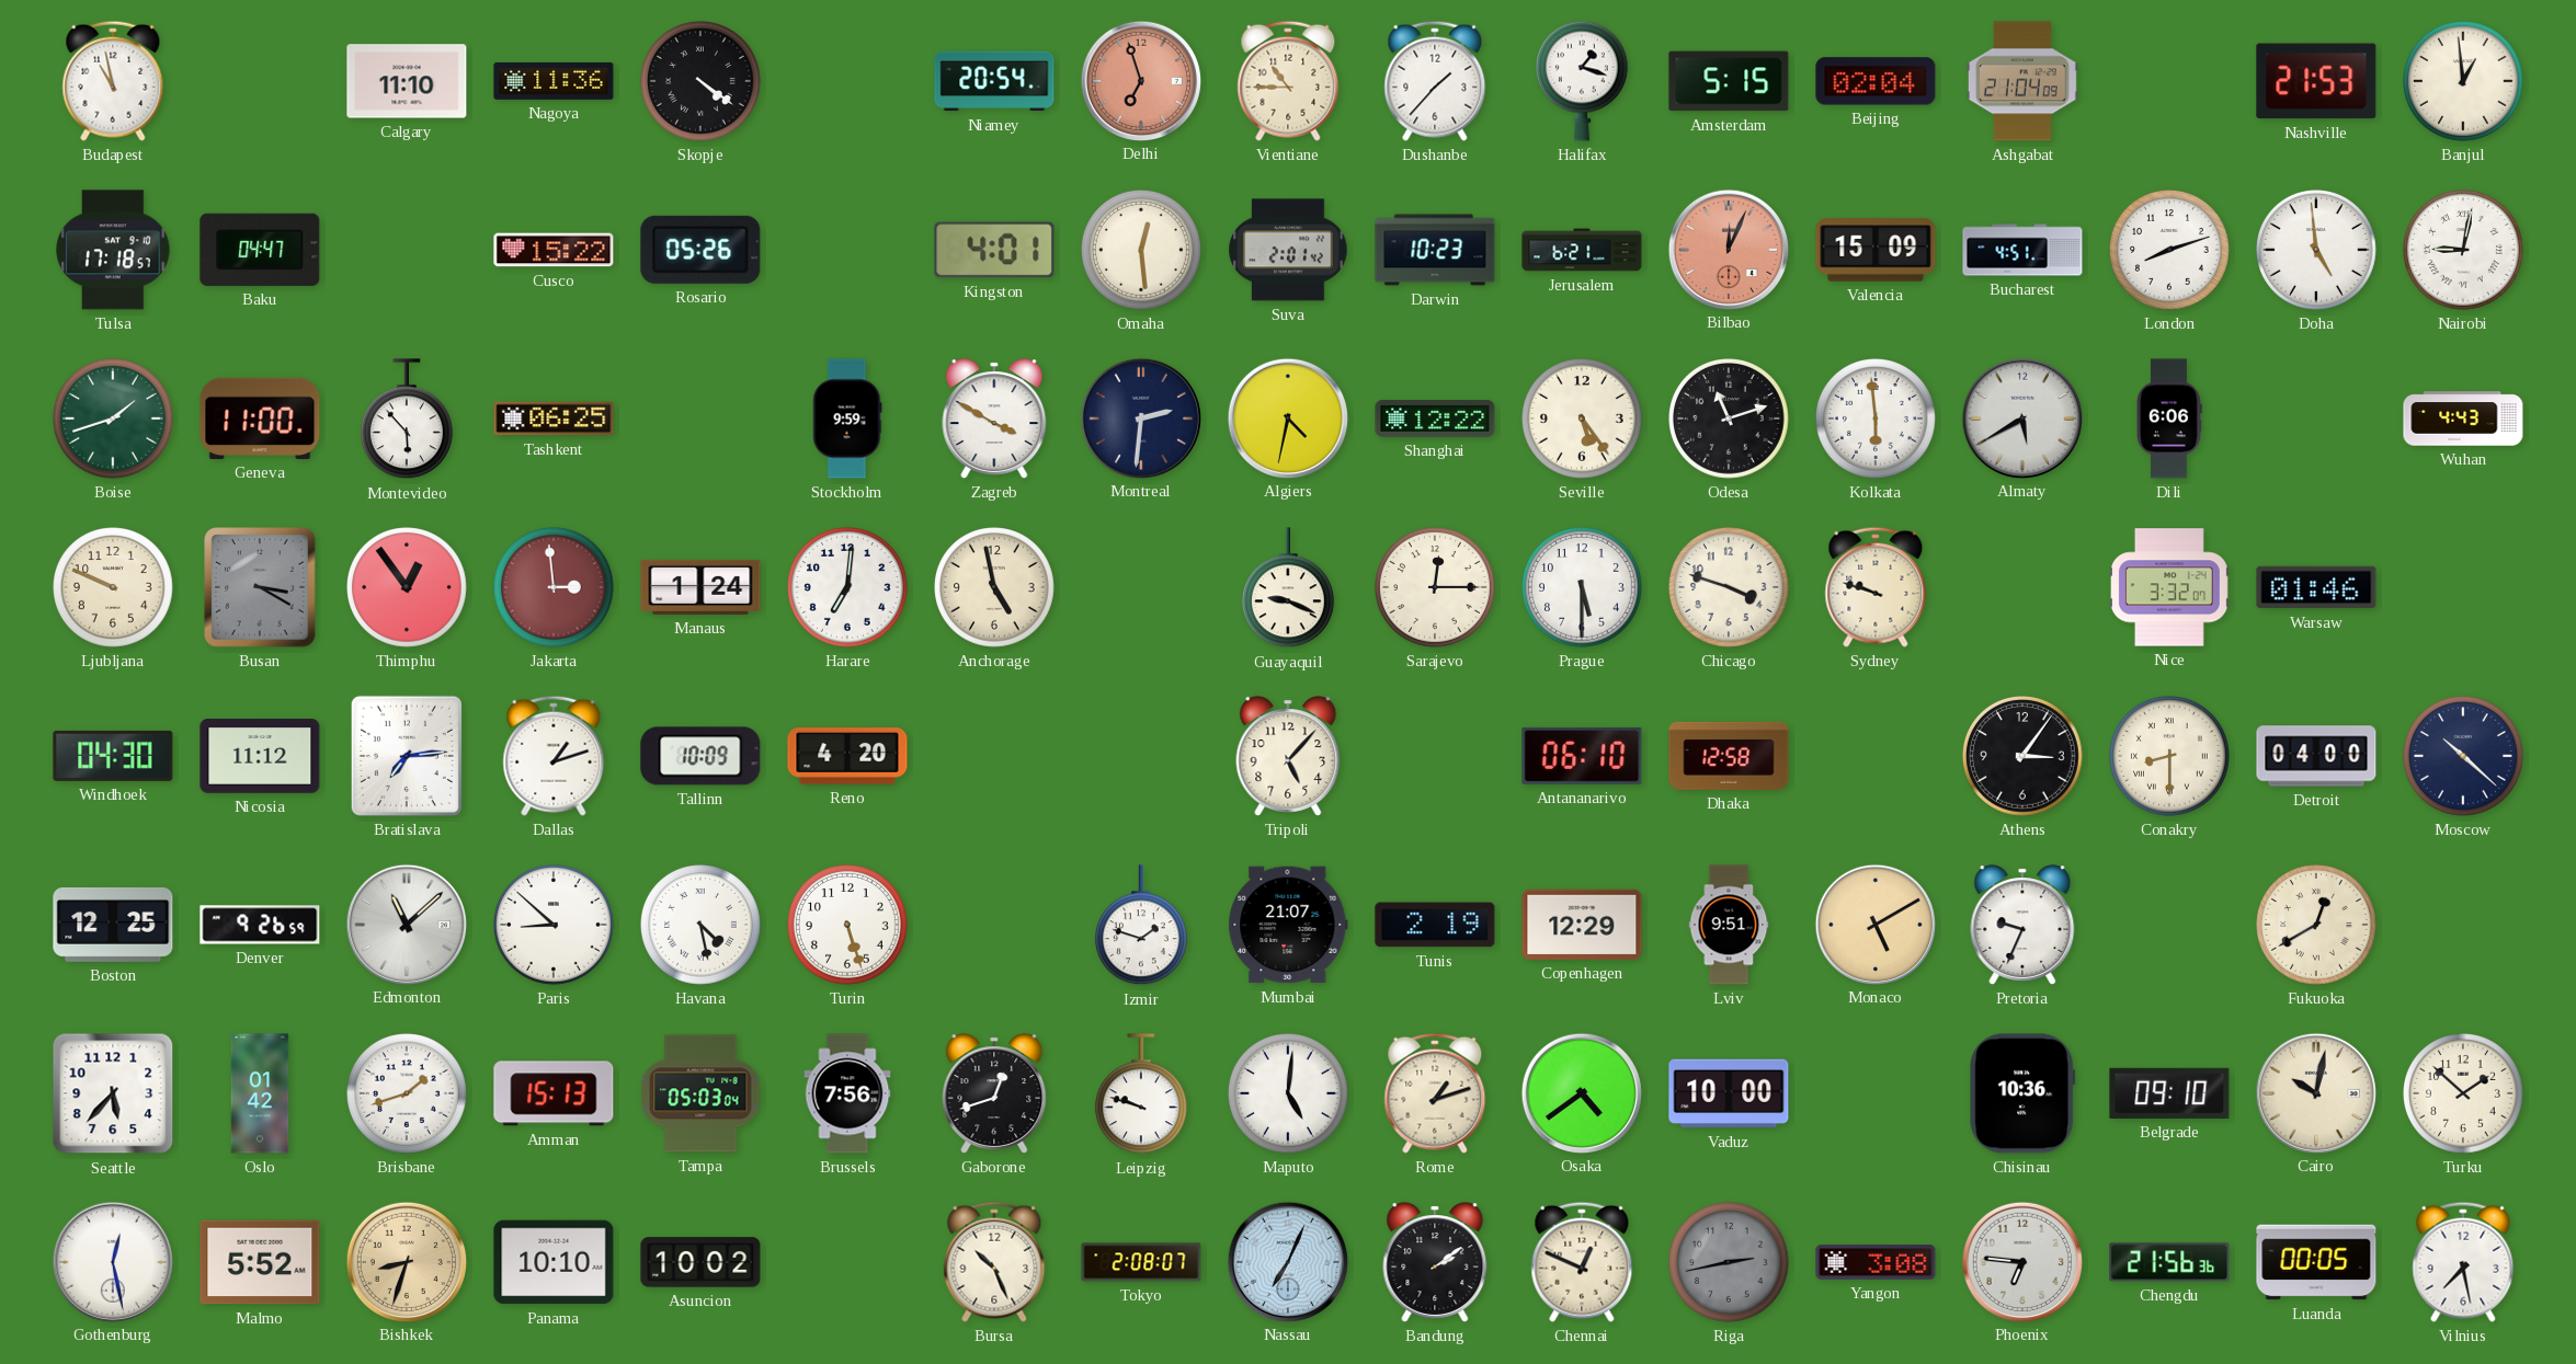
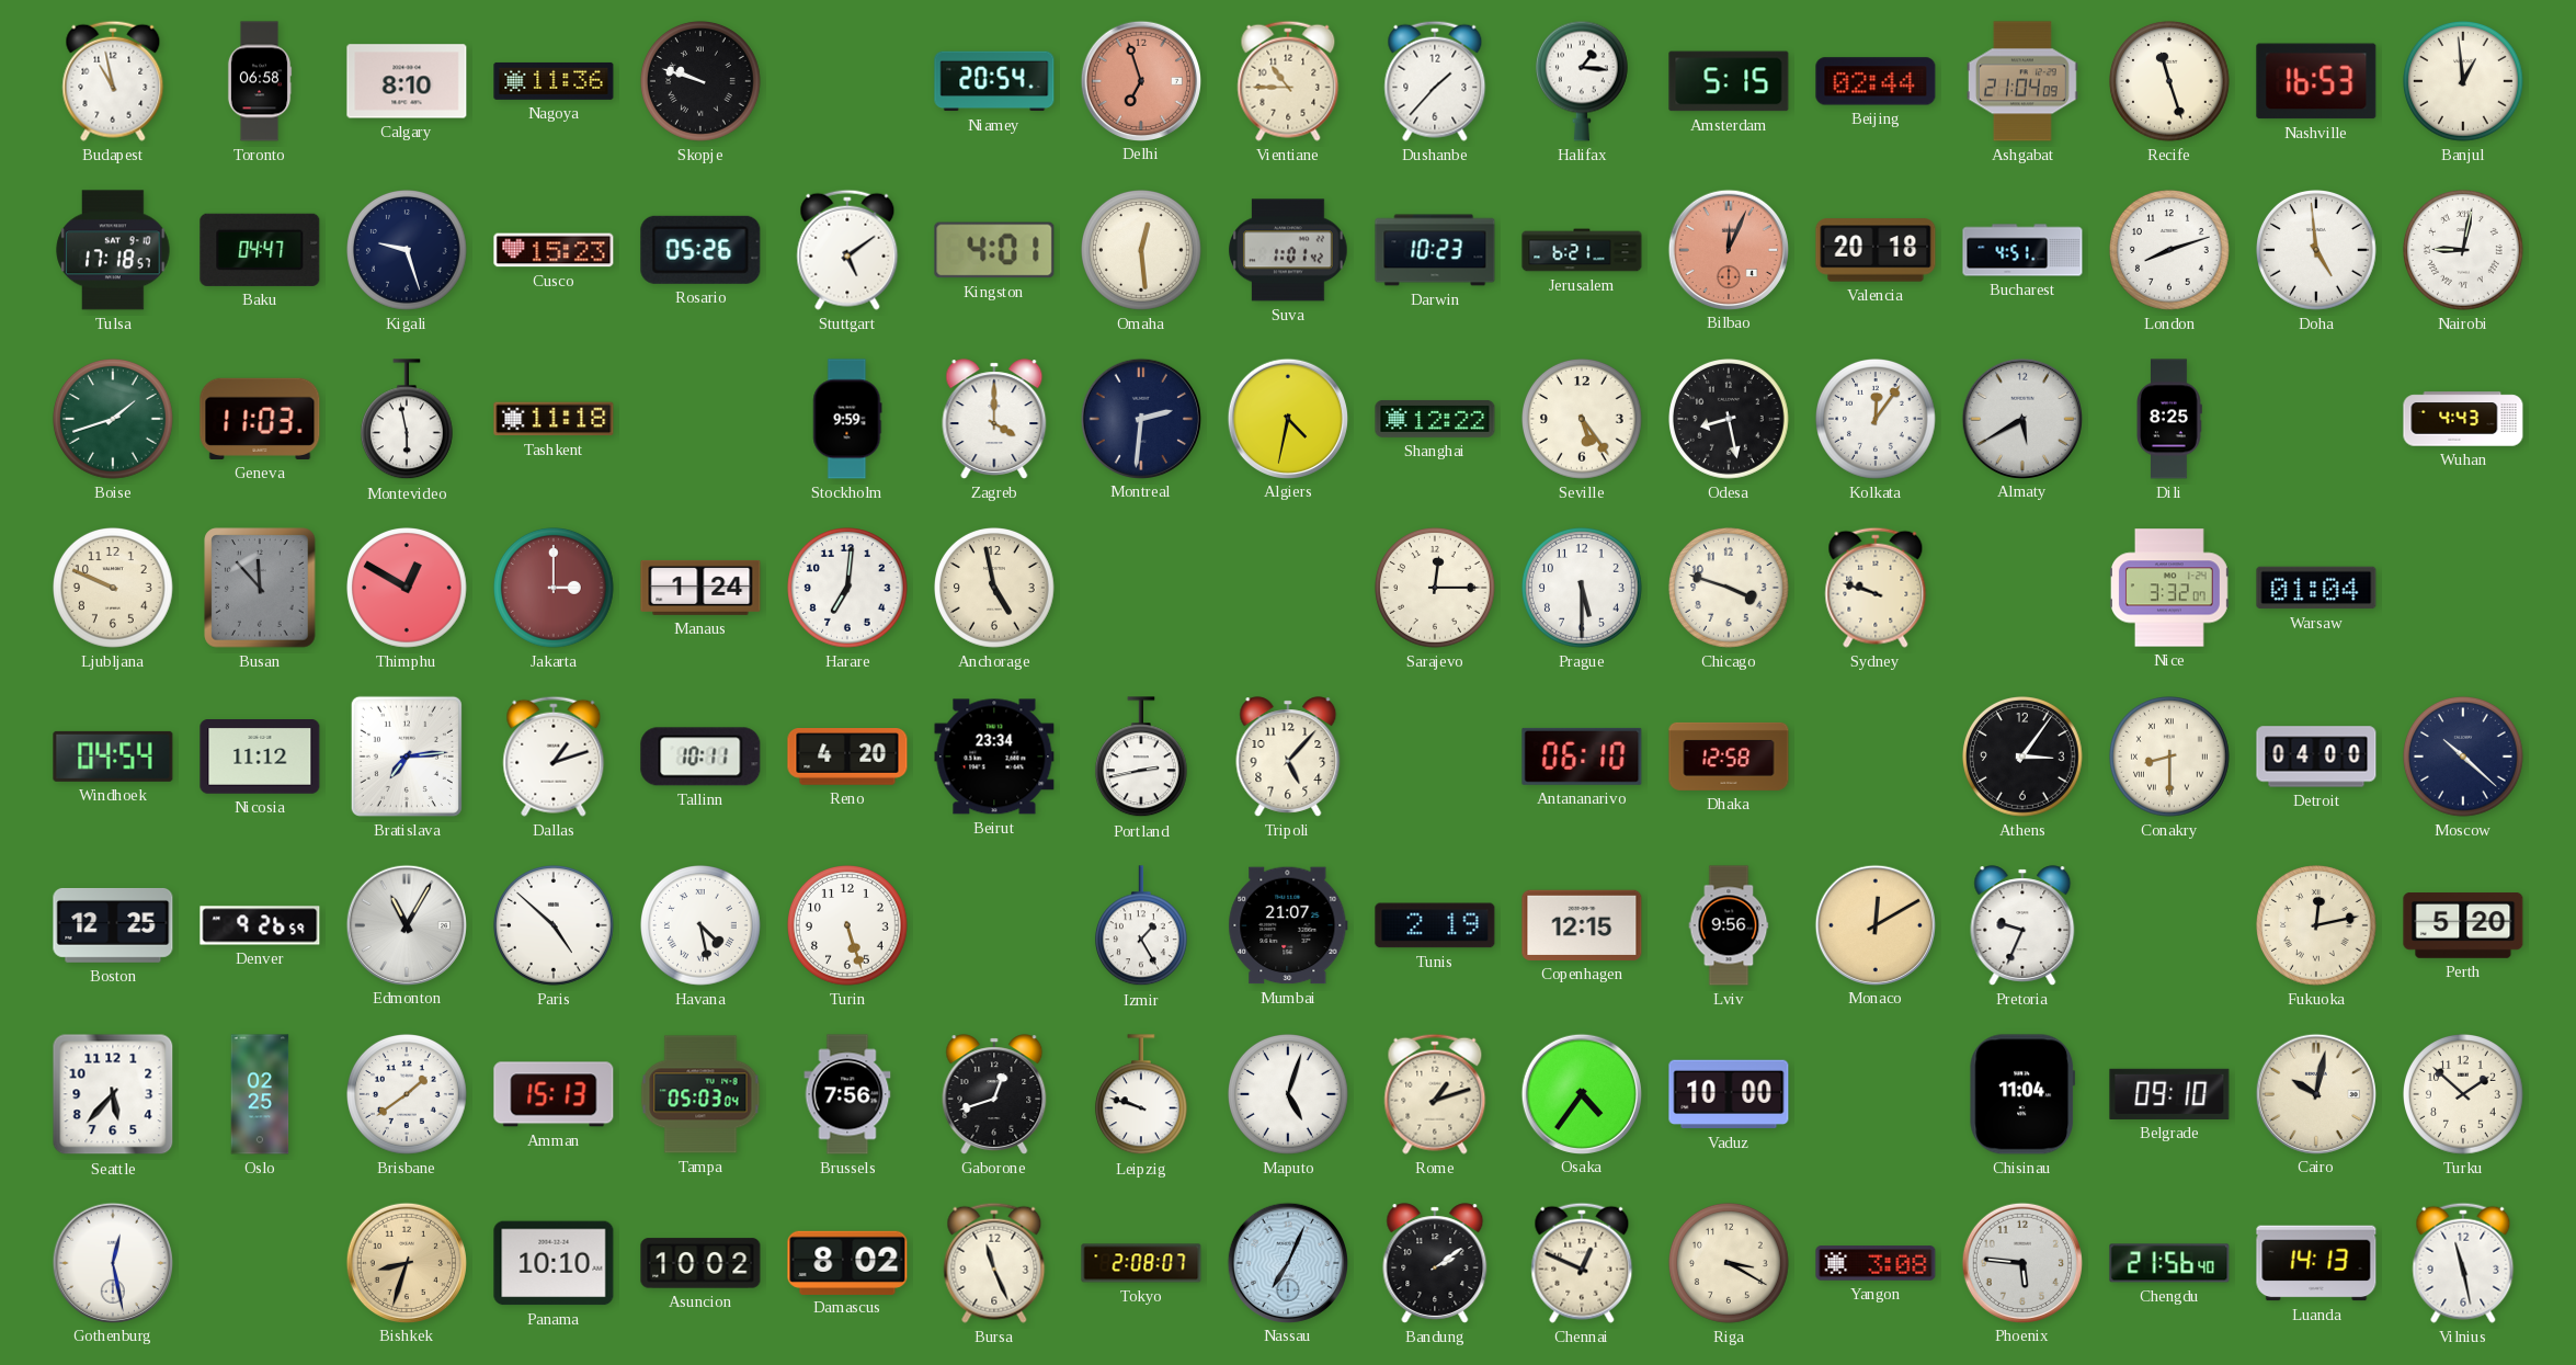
Toronto: none -> 06:58
Calgary: 11:10 -> 8:10
Skopje: 4:21 -> 9:48
Halifax: 1:18 -> 1:16
Beijing: 02:04 -> 02:44
Recife: none -> 11:27
Nashville: 21:53 -> 16:53
Kigali: none -> 9:27
Cusco: 15:22 -> 15:23
Stuttgart: none -> 5:09
Suva: 2:01 -> 1:01
Valencia: 15:09 -> 20:18
Geneva: 11:00 -> 11:03
Montevideo: 5:53 -> 5:58
Tashkent: 06:25 -> 11:18
Zagreb: 3:50 -> 4:00
Odesa: 11:12 -> 8:28
Kolkata: 5:59 -> 12:06
Dili: 6:06 -> 8:25
Busan: 3:20 -> 11:53
Thimphu: 12:54 -> 12:50
Jakarta: 2:59 -> 3:00
Guayaquil: 9:19 -> none
Warsaw: 01:46 -> 01:04
Windhoek: 04:30 -> 04:54
Tallinn: 10:09 -> 10:11
Beirut: none -> 23:34
Portland: none -> 2:43
Edmonton: 11:08 -> 11:05
Paris: 8:52 -> 4:52
Izmir: 1:48 -> 1:25
Copenhagen: 12:29 -> 12:15
Lviv: 9:51 -> 9:56
Monaco: 5:10 -> 12:10
Fukuoka: 12:40 -> 12:13
Perth: none -> 5:20
Oslo: 01:42 -> 02:25
Brisbane: 1:42 -> 1:39
Maputo: 5:01 -> 5:03
Osaka: 4:39 -> 4:36
Chisinau: 10:36 -> 11:04
Malmo: 5:52 -> none
Damascus: none -> 8:02
Bursa: 10:26 -> 11:26
Riga: 2:43 -> 3:20
Riga dial: grey -> cream
Phoenix: 6:46 -> 5:46
Chengdu: 21:56:36 -> 21:56:40
Luanda: 00:05 -> 14:13
Vilnius: 7:28 -> 11:28
